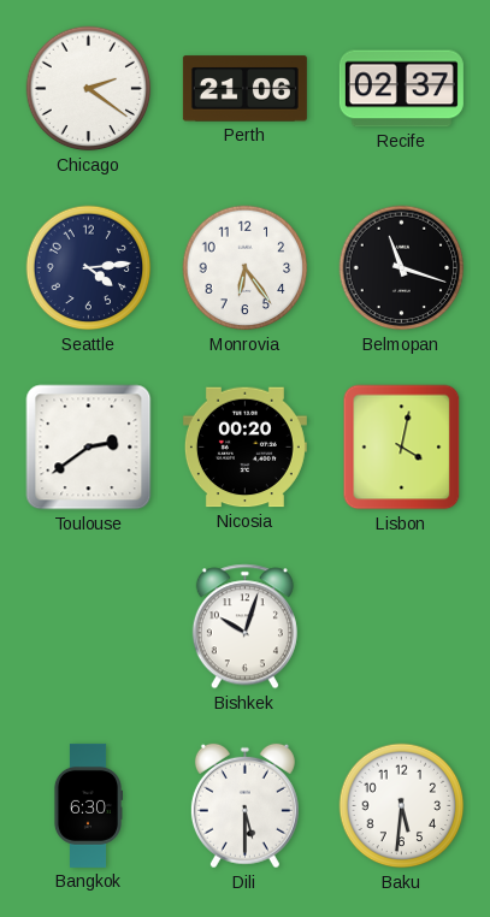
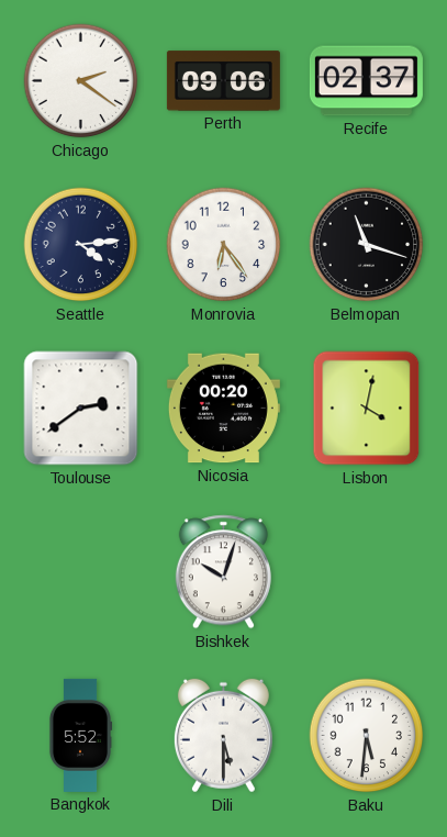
Perth: 21:06 -> 09:06
Bangkok: 6:30 -> 5:52
